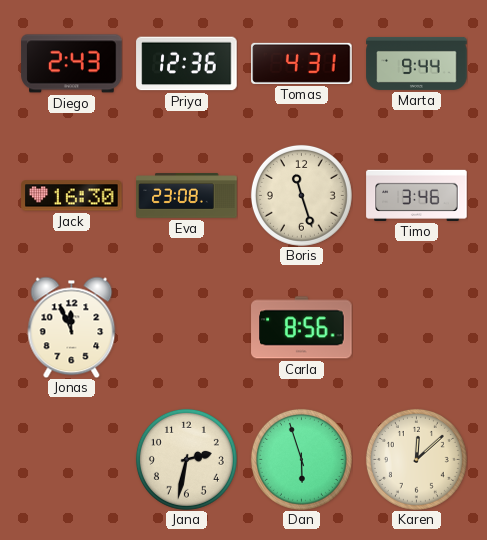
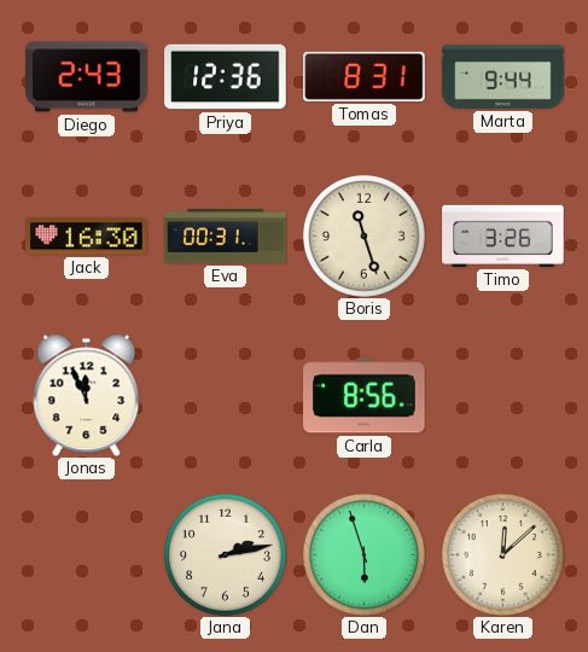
Tomas: 4:31 -> 8:31
Eva: 23:08 -> 00:31
Timo: 3:46 -> 3:26
Jana: 2:32 -> 2:13
